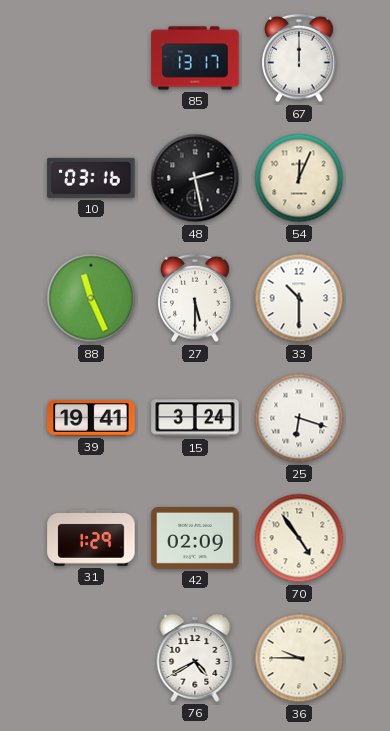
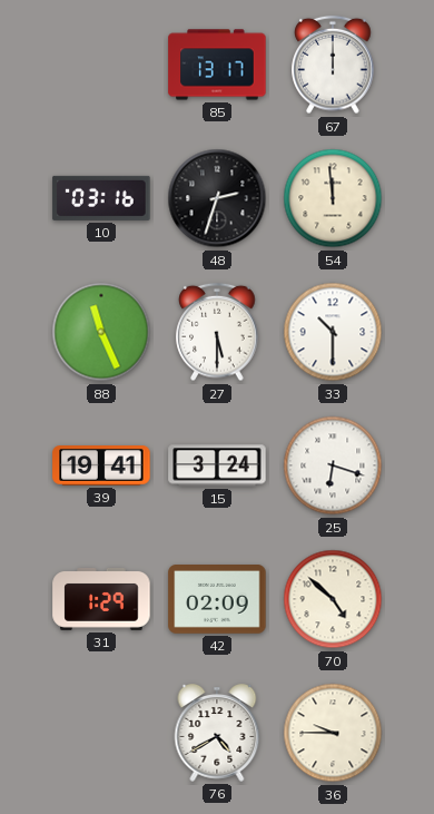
48: 2:28 -> 2:33
54: 12:04 -> 11:59
70: 4:54 -> 4:52
